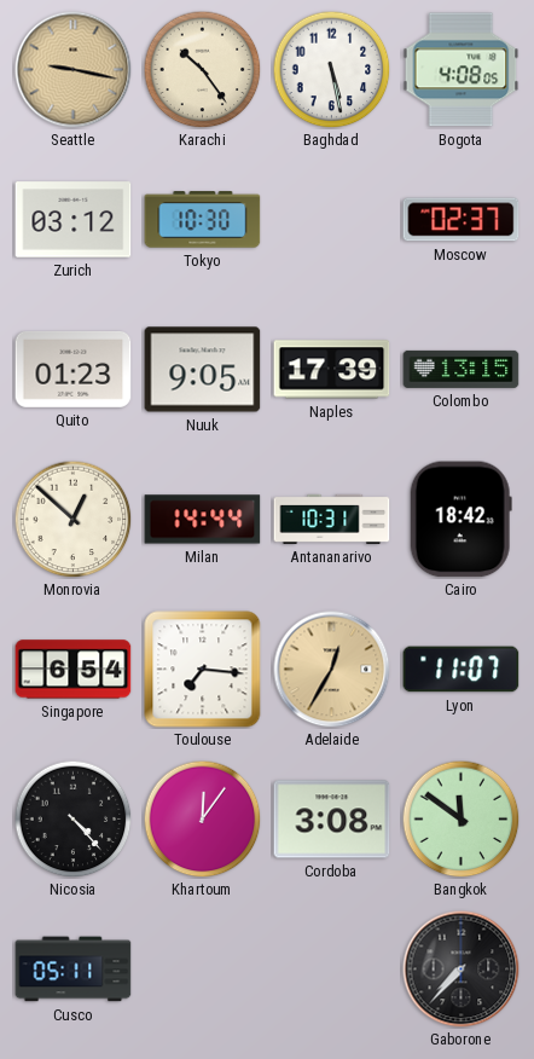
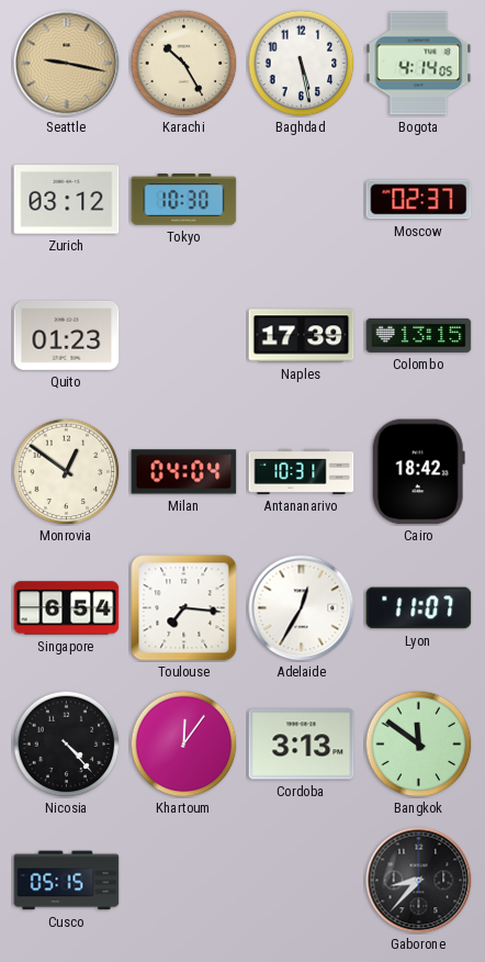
Karachi: 10:24 -> 10:25
Bogota: 4:08 -> 4:14
Nuuk: 9:05 -> none
Monrovia: 12:52 -> 12:51
Milan: 14:44 -> 04:04
Adelaide dial: champagne -> white
Cordoba: 3:08 -> 3:13
Cusco: 05:11 -> 05:15
Gaborone: 7:37 -> 8:37
